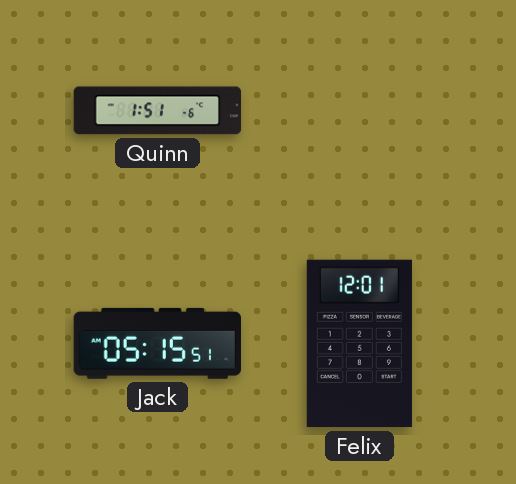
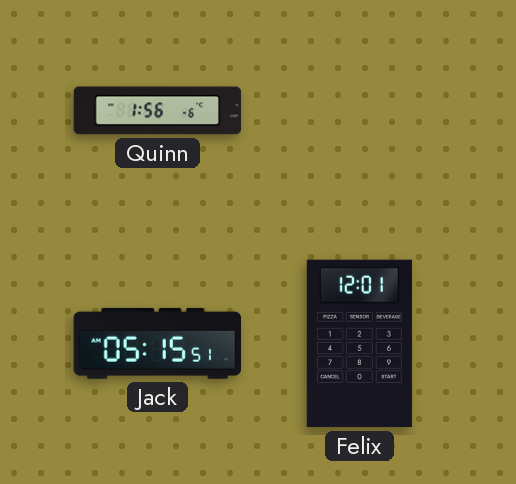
Quinn: 1:51 -> 1:56
